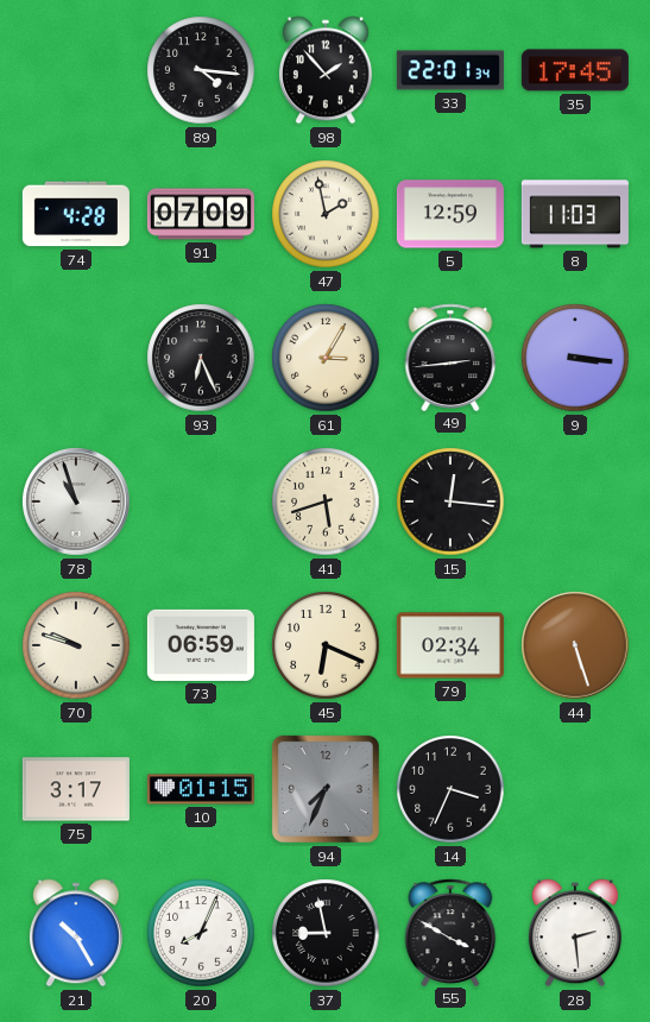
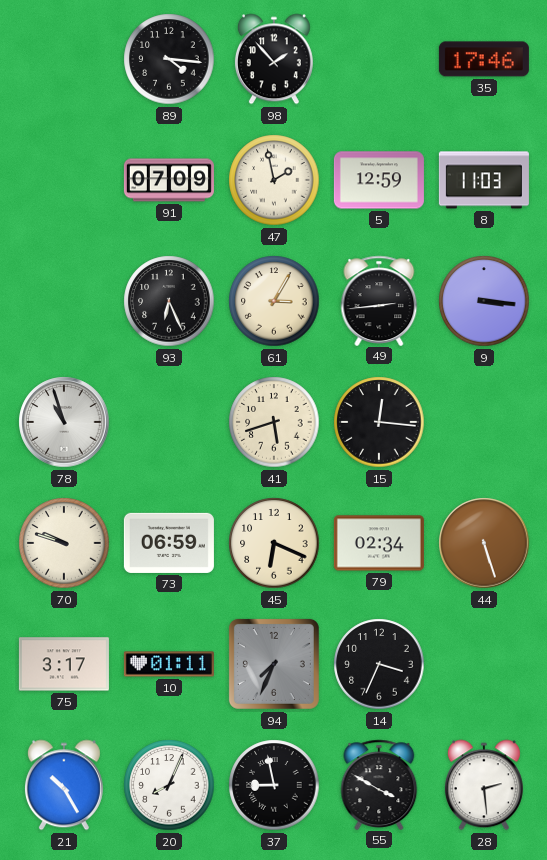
33: 22:01 -> none
35: 17:45 -> 17:46
74: 4:28 -> none
10: 01:15 -> 01:11
